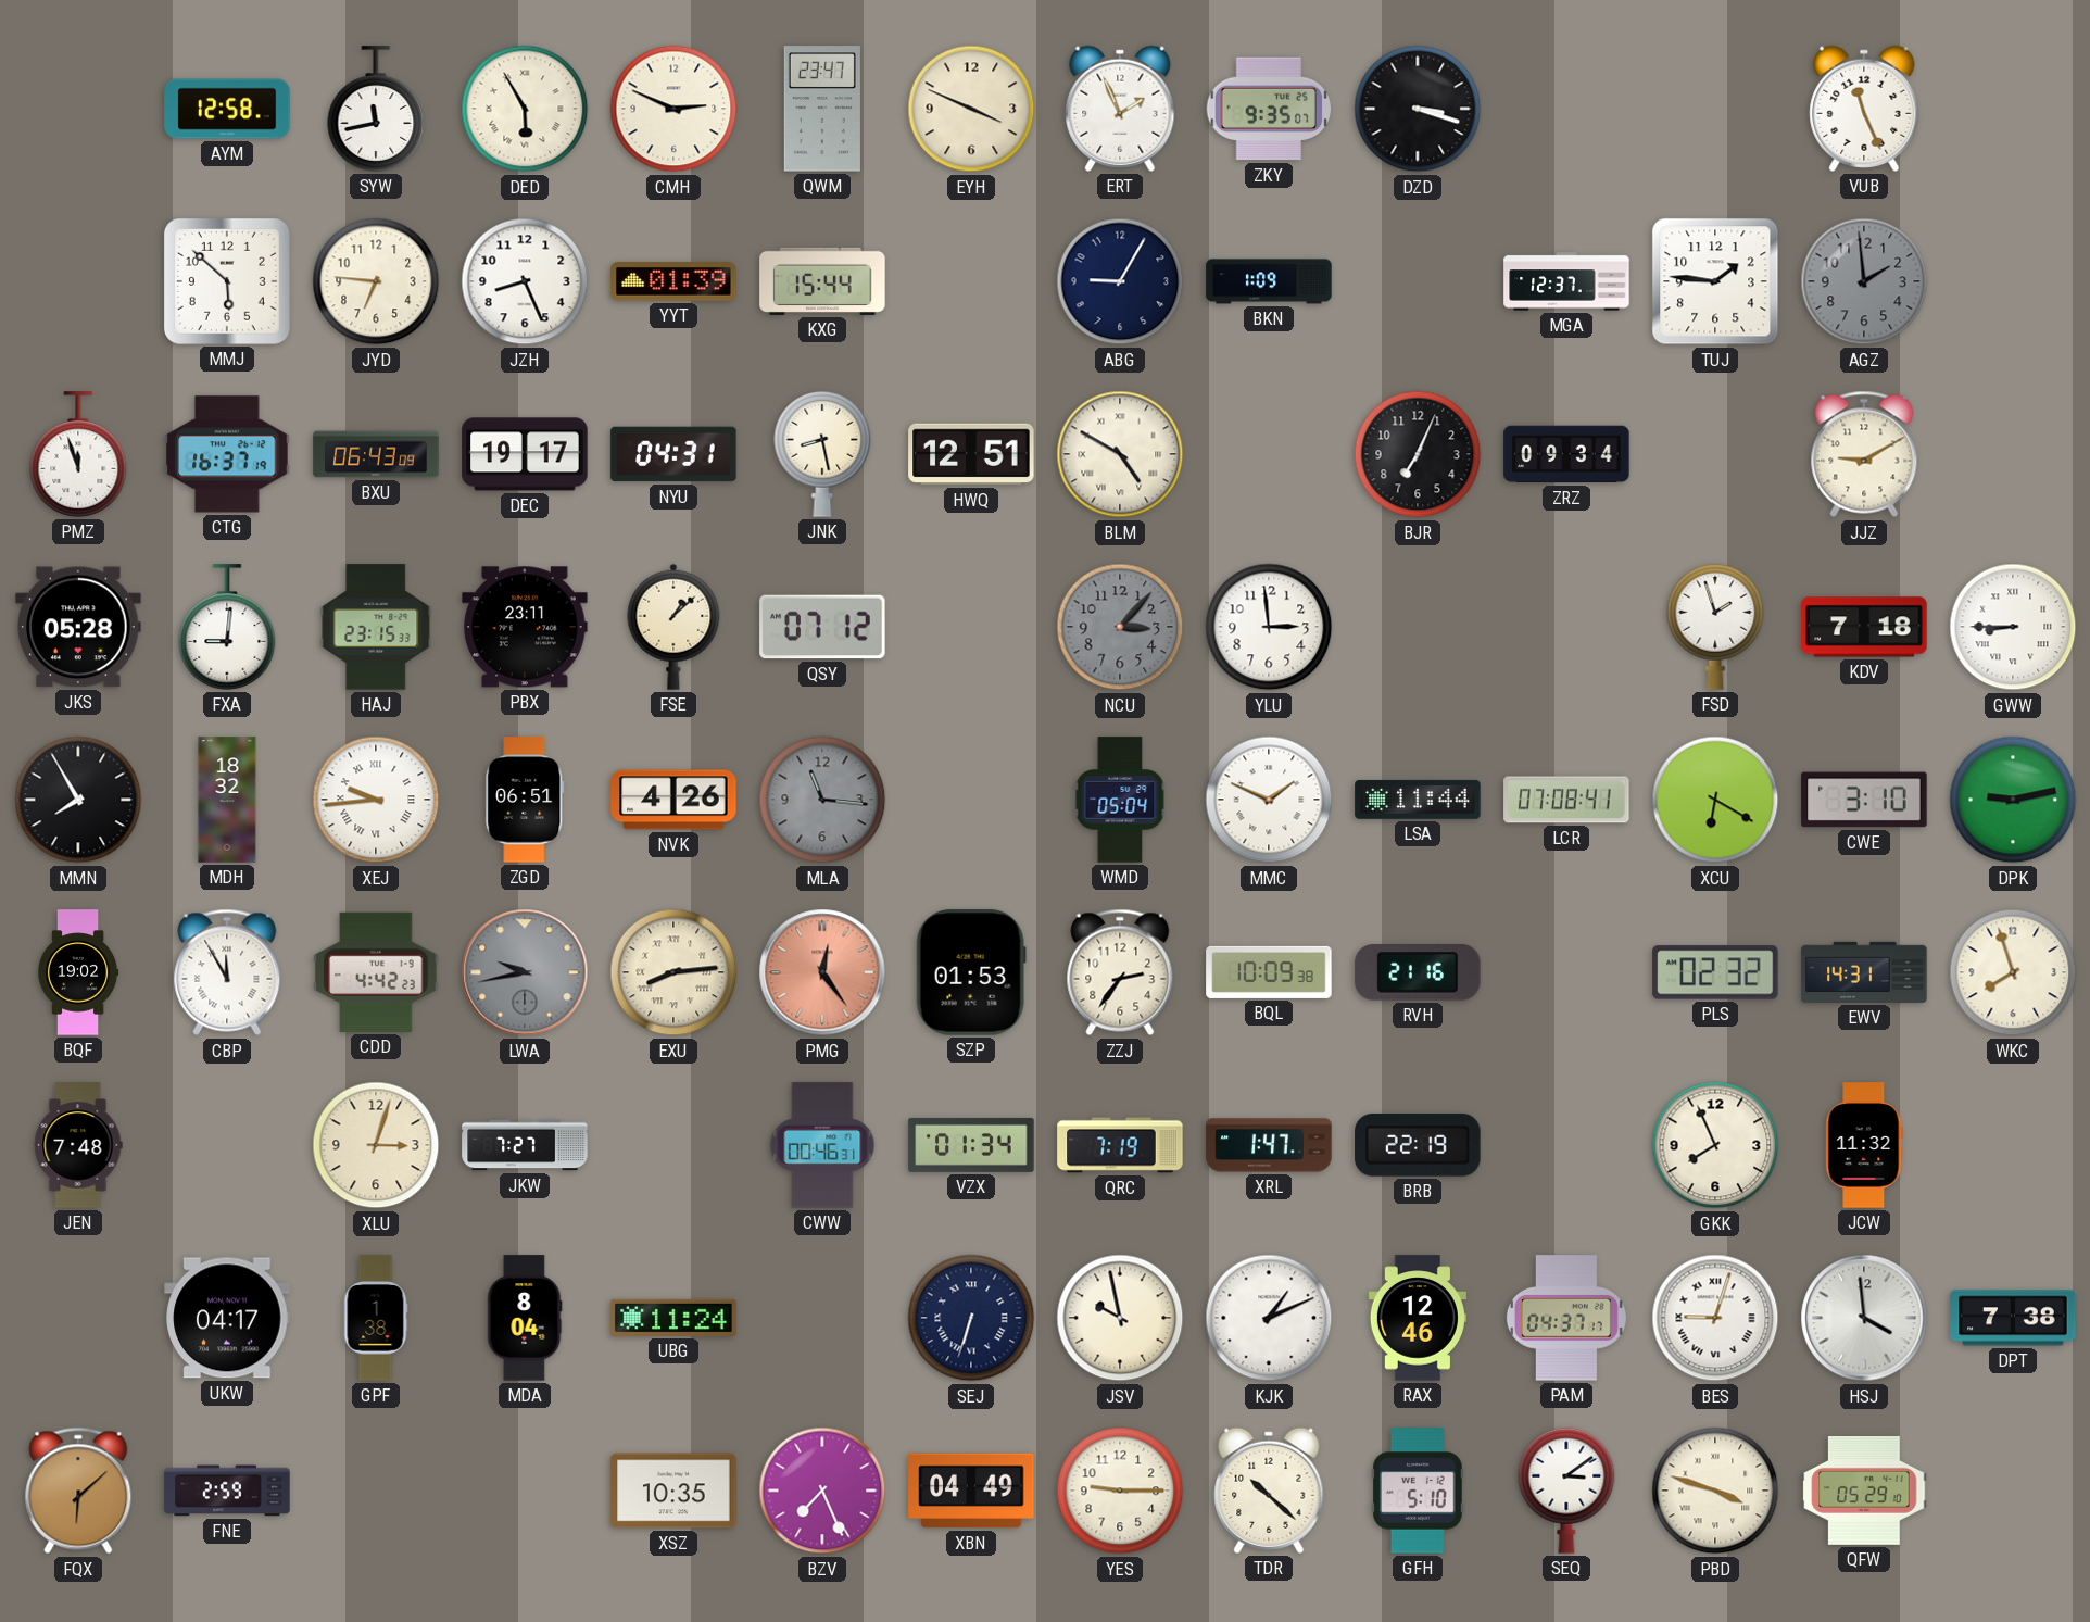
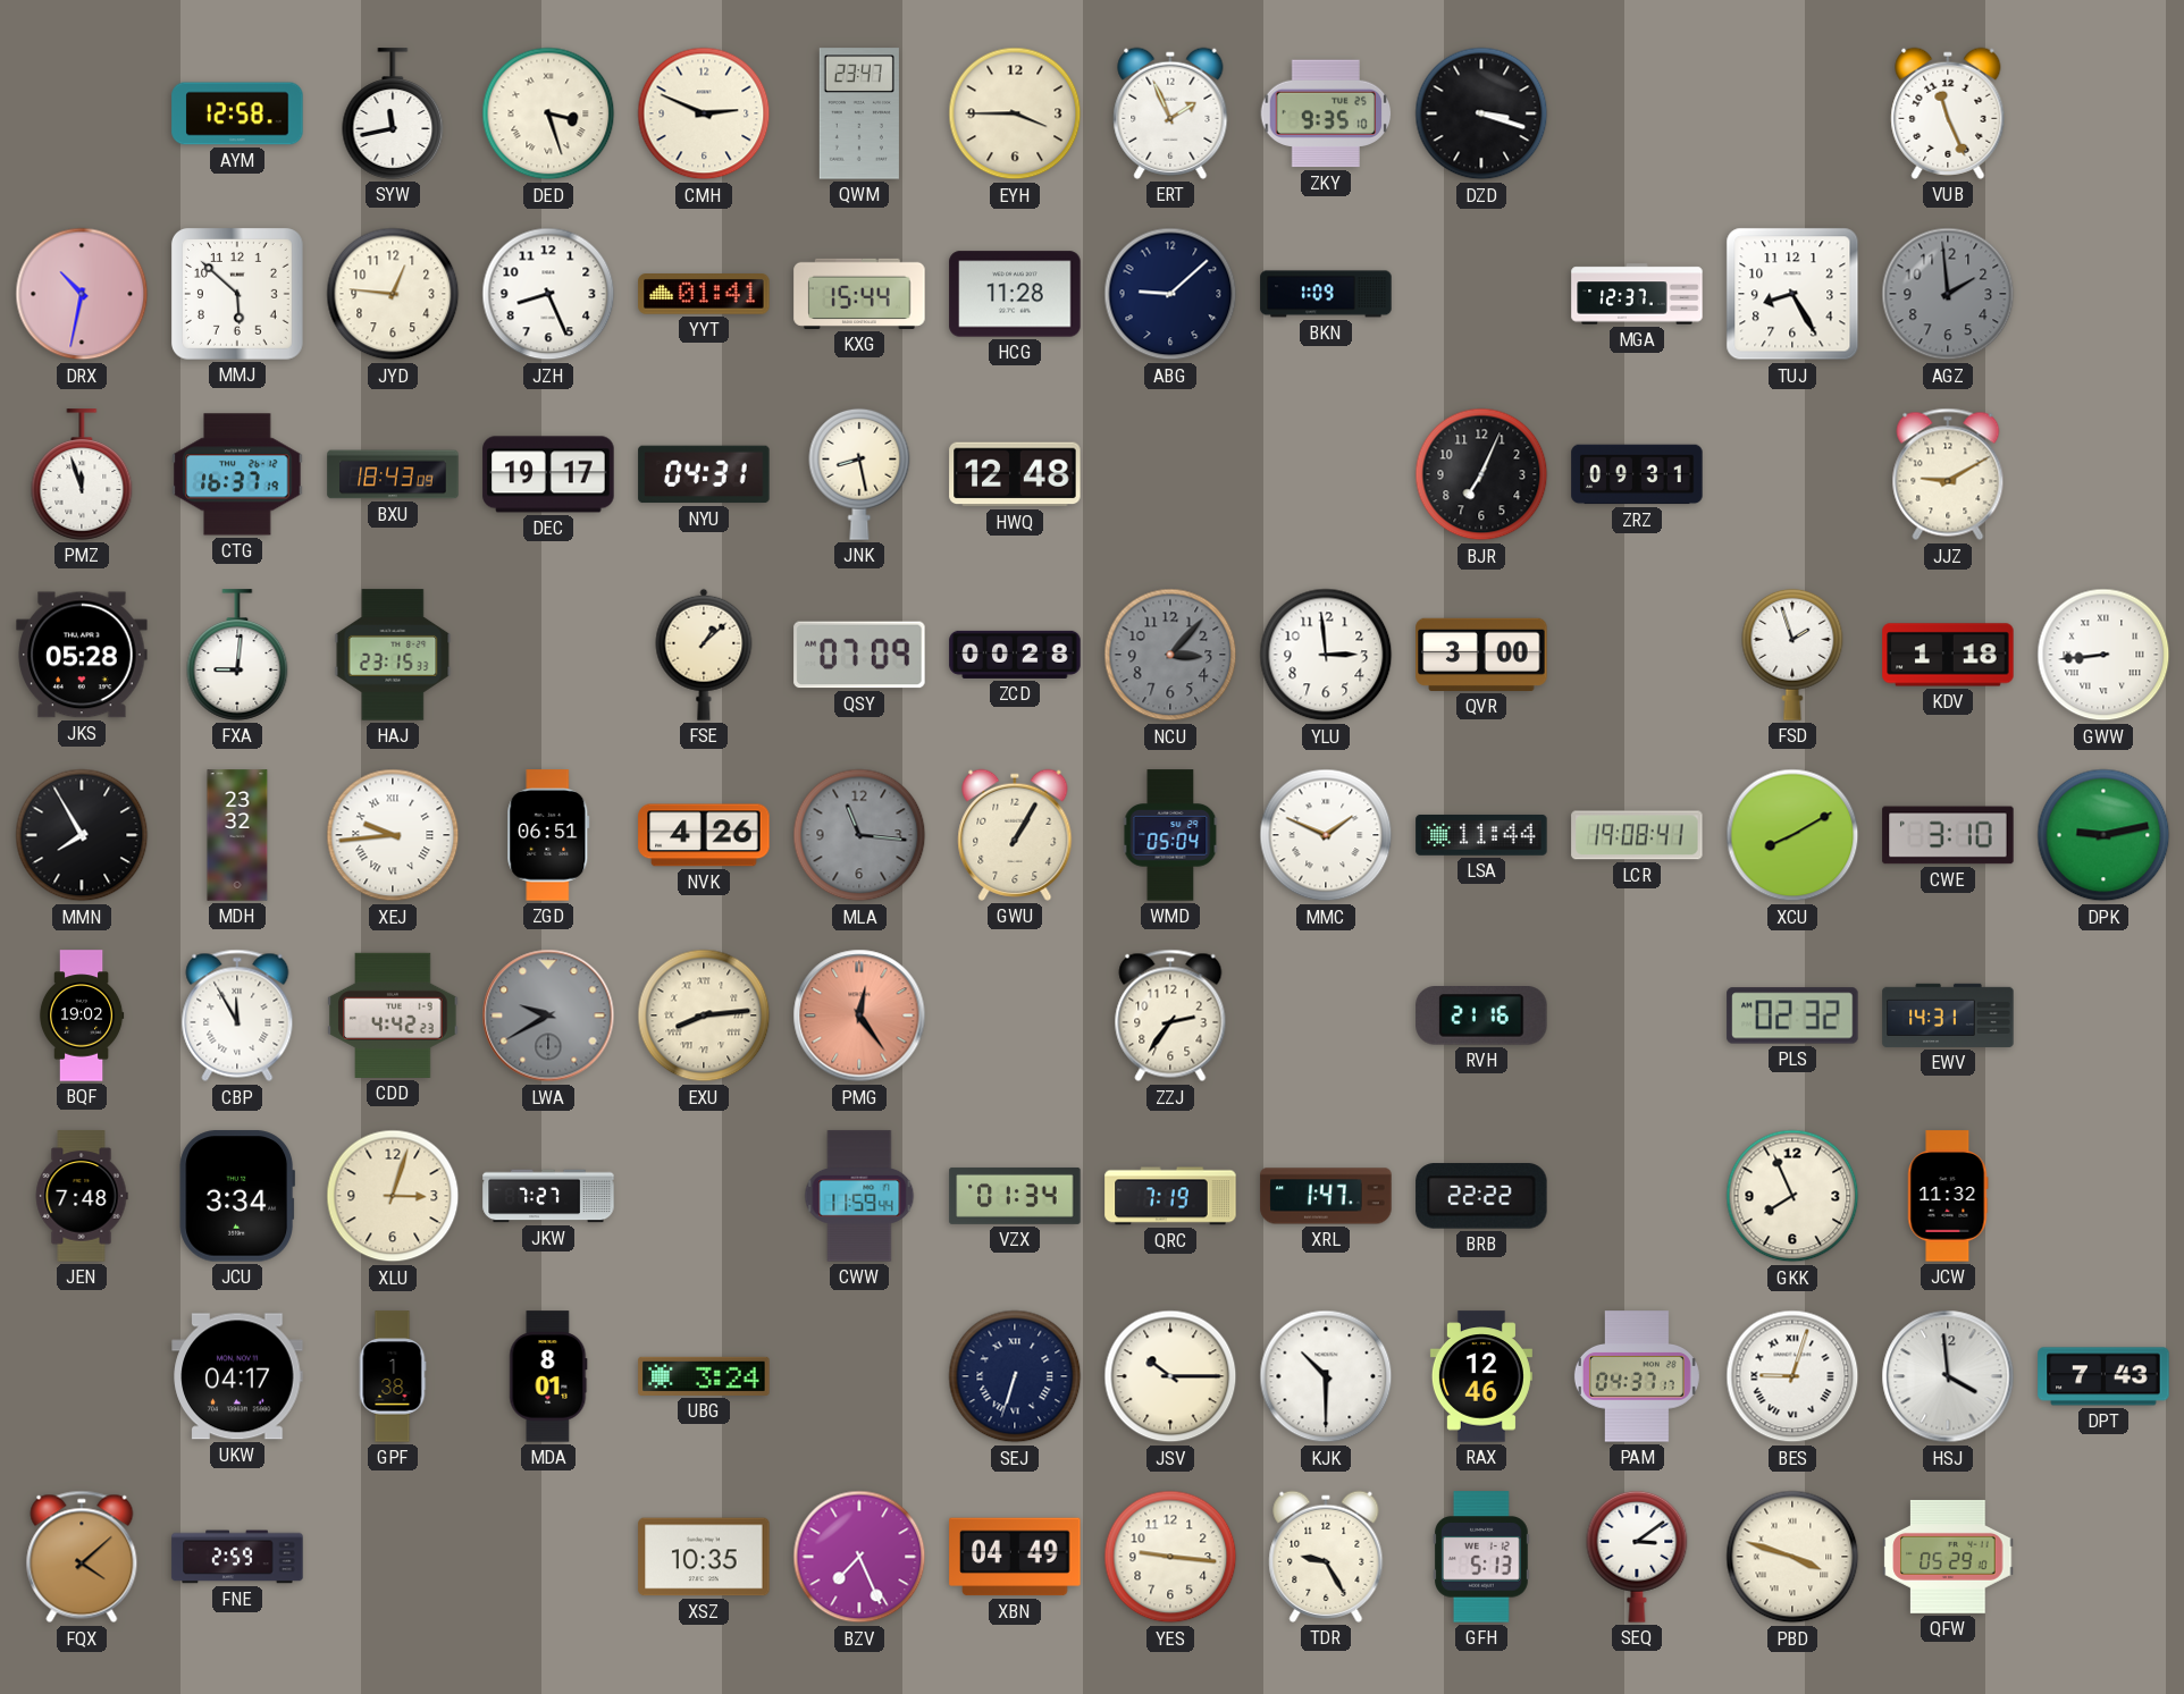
DED: 5:55 -> 3:27
EYH: 3:49 -> 3:45
ZKY: 9:35:07 -> 9:35:10
DRX: none -> 10:32
JYD: 6:46 -> 12:46
YYT: 01:39 -> 01:41
HCG: none -> 11:28
ABG: 9:05 -> 9:08
TUJ: 1:46 -> 8:25
BXU: 06:43 -> 18:43
HWQ: 12:51 -> 12:48
BLM: 4:50 -> none
ZRZ: 09:34 -> 09:31
PBX: 23:11 -> none
QSY: 07:12 -> 07:09
ZCD: none -> 00:28
QVR: none -> 3:00
KDV: 7:18 -> 1:18
GWW: 8:45 -> 8:44
MDH: 18:32 -> 23:32
GWU: none -> 1:05
LCR: 07:08 -> 19:08
XCU: 6:20 -> 8:10
LWA: 9:43 -> 9:40
SZP: 01:53 -> none
BQL: 10:09 -> none
WKC: 7:57 -> none
JCU: none -> 3:34
CWW: 00:46 -> 11:59
BRB: 22:19 -> 22:22
MDA: 8:04 -> 8:01
UBG: 11:24 -> 3:24
JSV: 9:58 -> 10:15
KJK: 1:11 -> 10:30
DPT: 7:38 -> 7:43
FQX: 6:08 -> 4:08
YES: 9:15 -> 9:16
TDR: 10:22 -> 9:25
GFH: 5:10 -> 5:13
